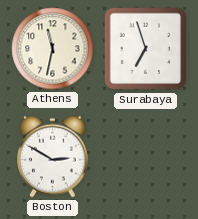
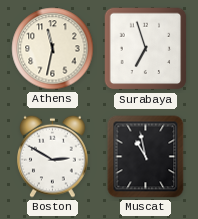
Muscat: none -> 10:58
